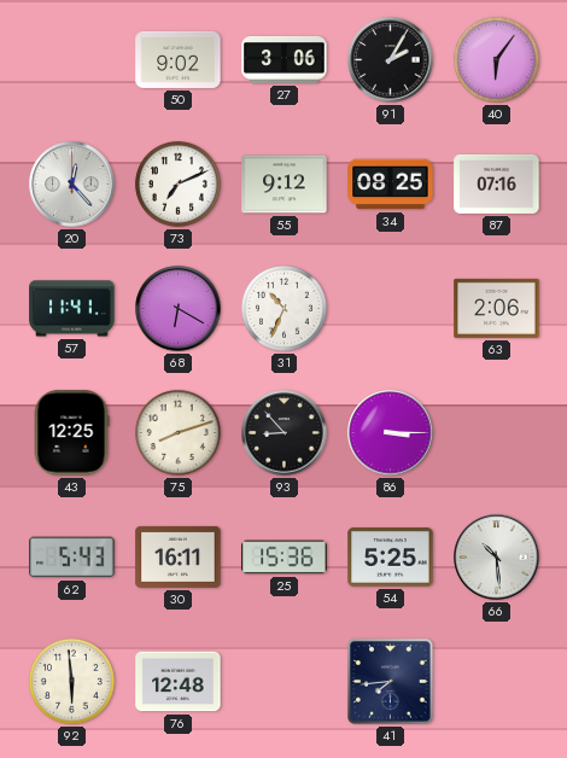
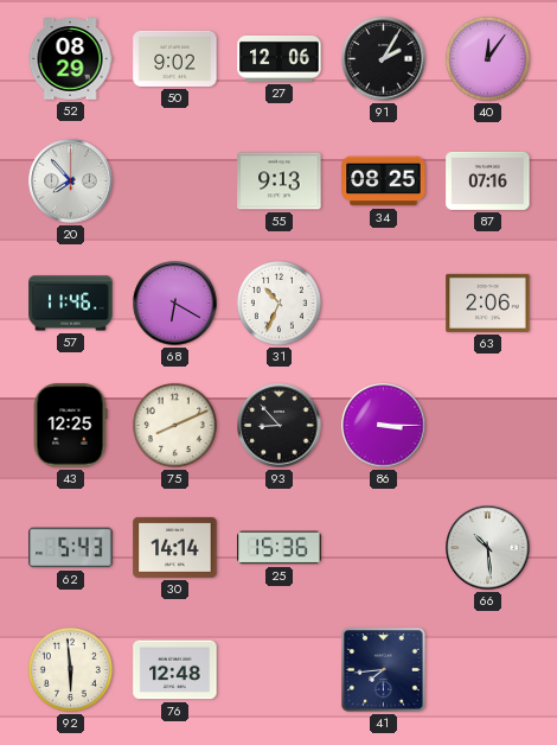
52: none -> 08:29
27: 3:06 -> 12:06
40: 6:06 -> 12:06
20: 12:23 -> 7:53
73: 7:11 -> none
55: 9:12 -> 9:13
57: 11:41 -> 11:46
75: 8:12 -> 8:11
30: 16:11 -> 14:14
54: 5:25 -> none
